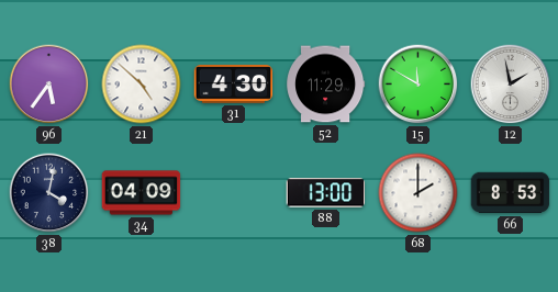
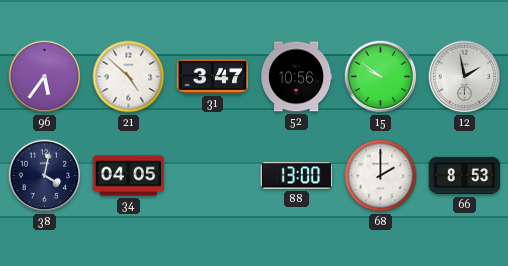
31: 4:30 -> 3:47
52: 11:29 -> 10:56
15: 11:50 -> 9:51
34: 04:09 -> 04:05
